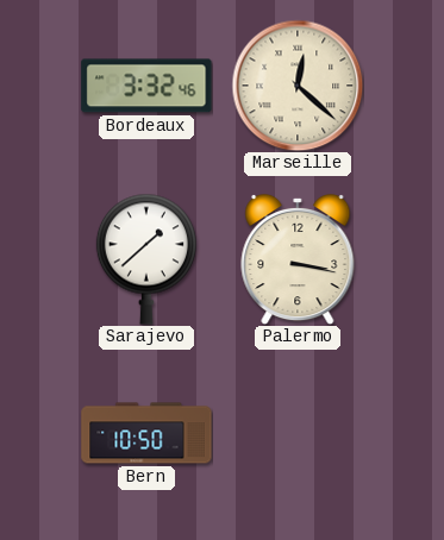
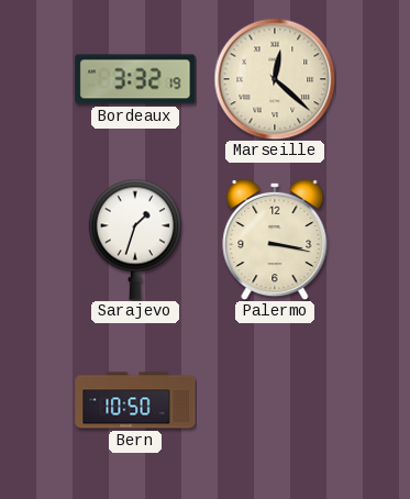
Bordeaux: 3:32:46 -> 3:32:19
Sarajevo: 1:38 -> 1:33
